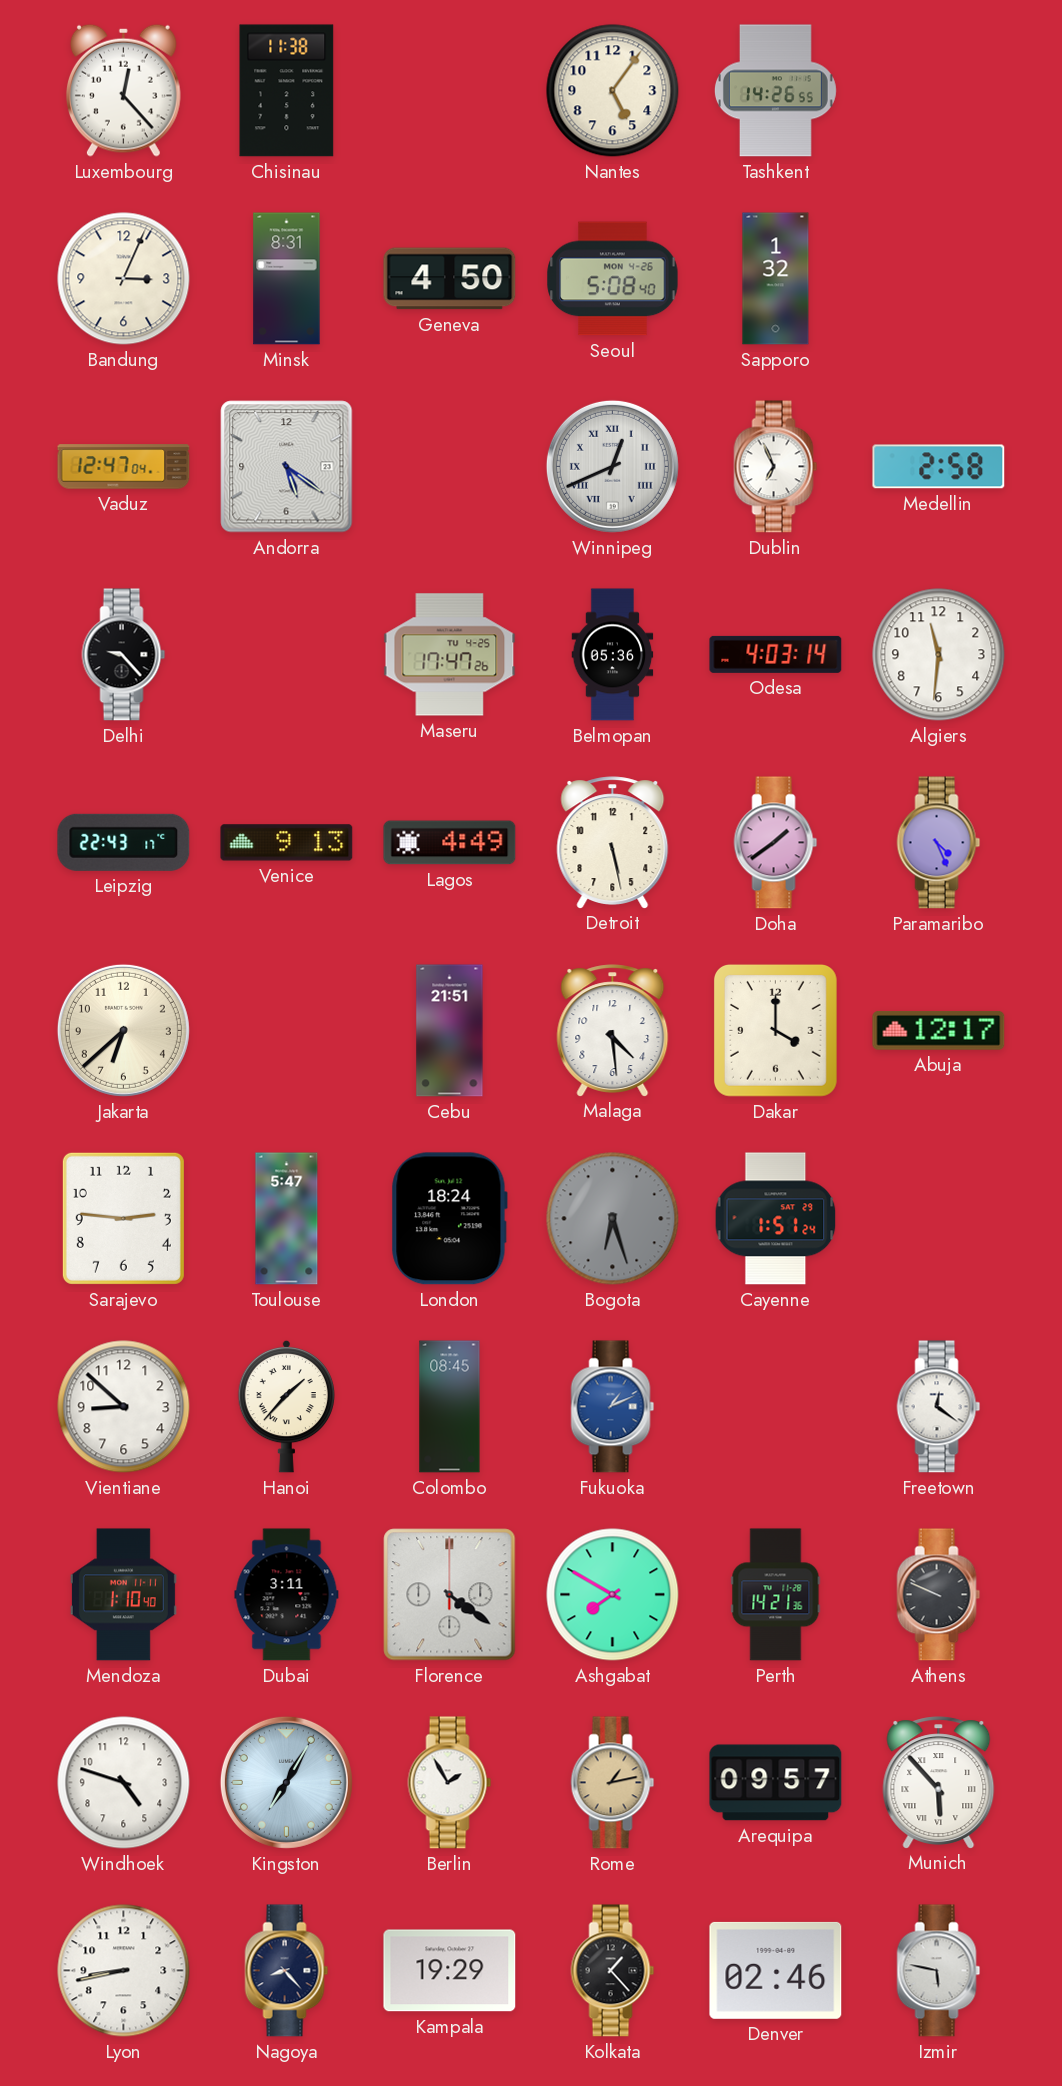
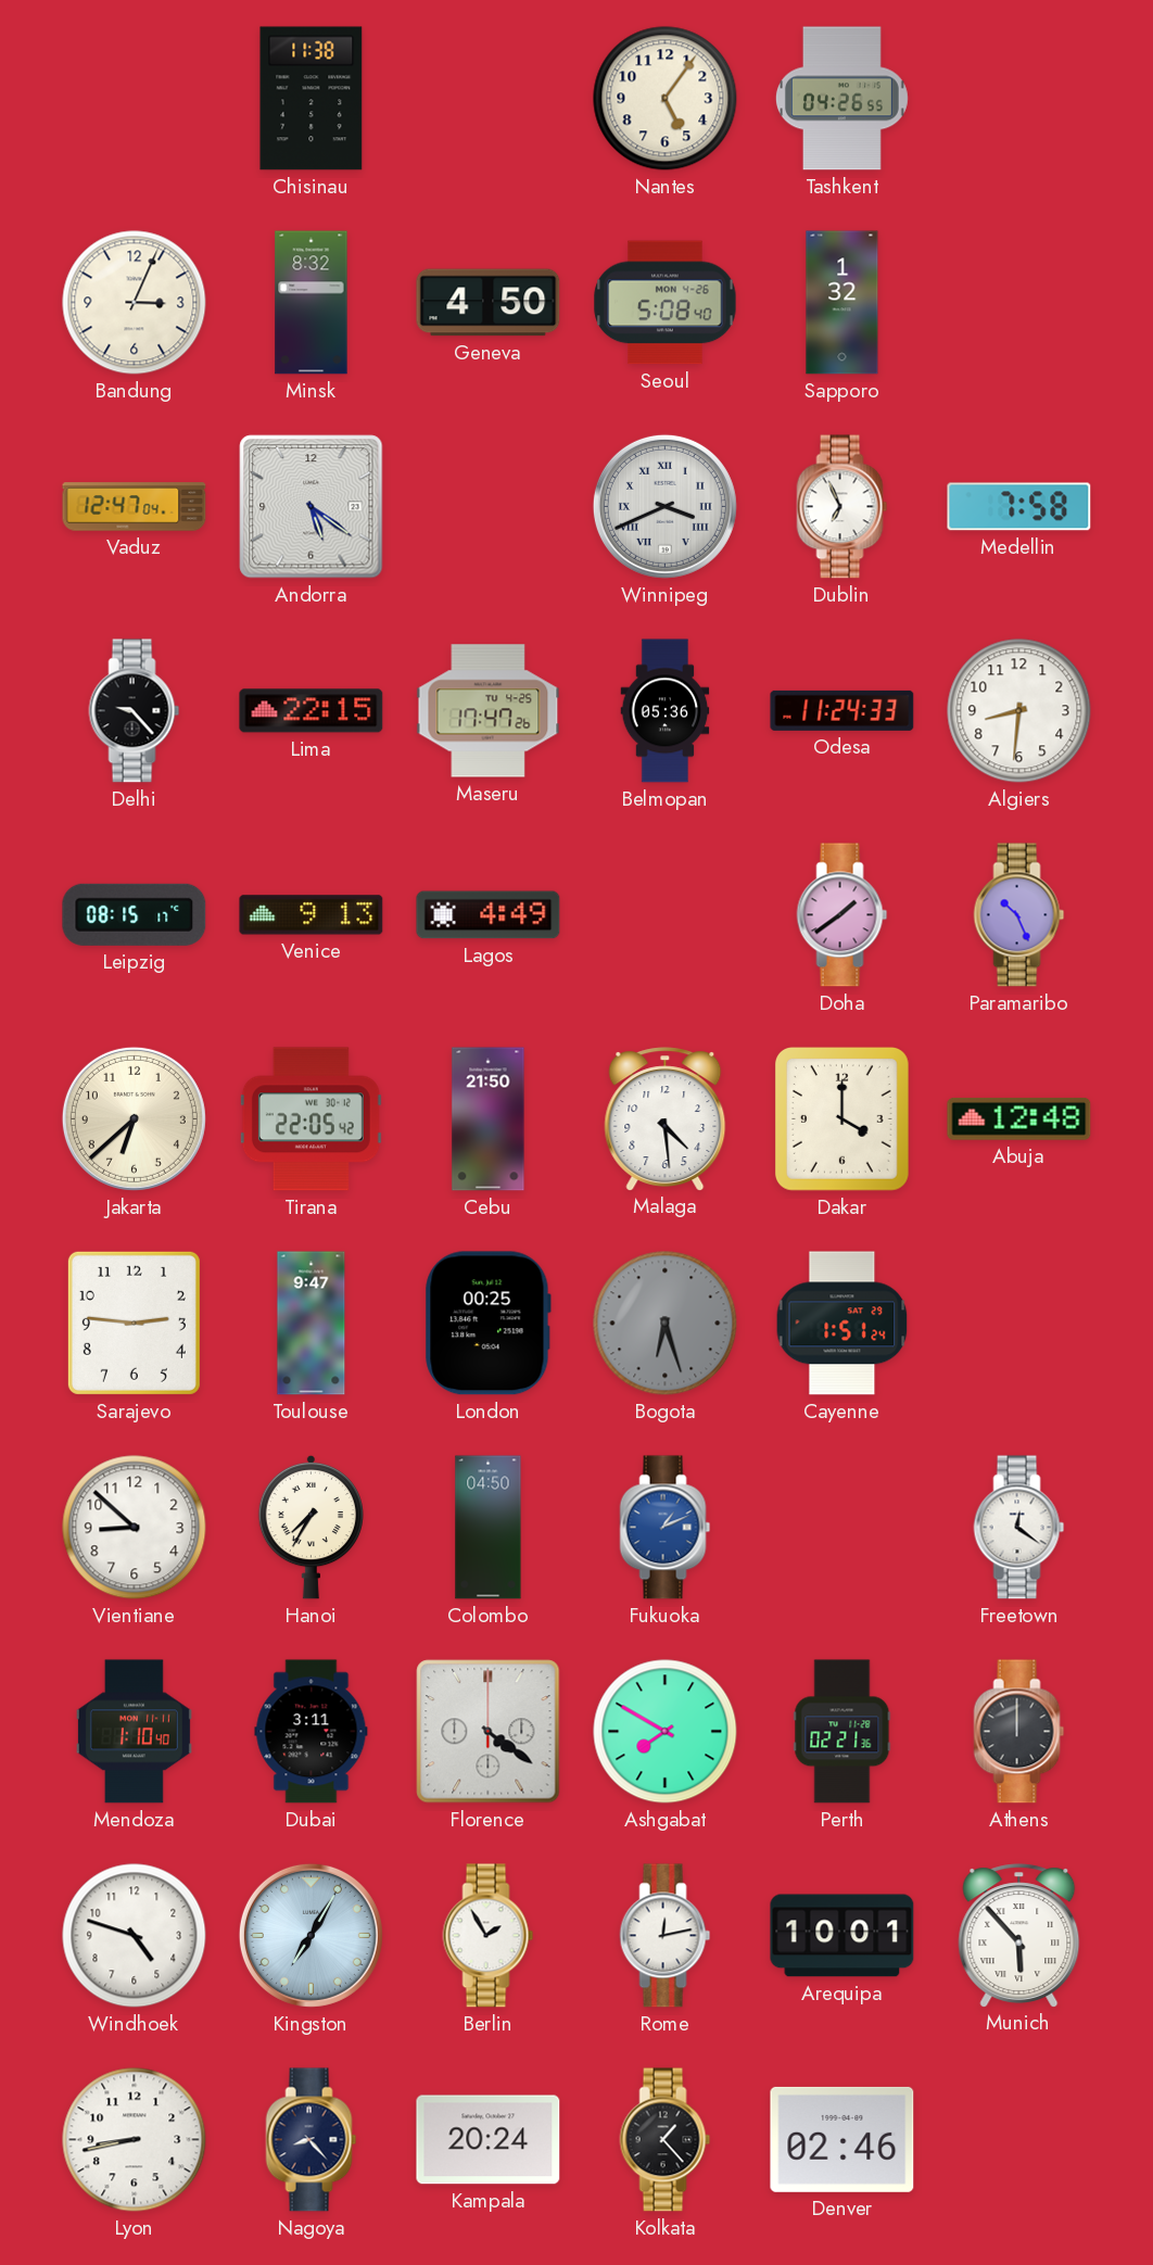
Luxembourg: 12:23 -> none
Tashkent: 14:26 -> 04:26
Minsk: 8:31 -> 8:32
Winnipeg: 12:41 -> 3:41
Medellin: 2:58 -> 7:58
Lima: none -> 22:15
Odesa: 4:03 -> 11:24
Algiers: 11:31 -> 8:31
Leipzig: 22:43 -> 08:15
Detroit: 5:28 -> none
Paramaribo: 4:26 -> 10:26
Tirana: none -> 22:05
Cebu: 21:51 -> 21:50
Abuja: 12:17 -> 12:48
Toulouse: 5:47 -> 9:47
London: 18:24 -> 00:25
Hanoi: 1:37 -> 7:35
Colombo: 08:45 -> 04:50
Perth: 14:21 -> 02:21
Athens: 9:49 -> 12:00
Rome: 1:13 -> 12:13
Rome dial: champagne -> white
Arequipa: 09:57 -> 10:01
Kampala: 19:29 -> 20:24
Izmir: 5:47 -> none
